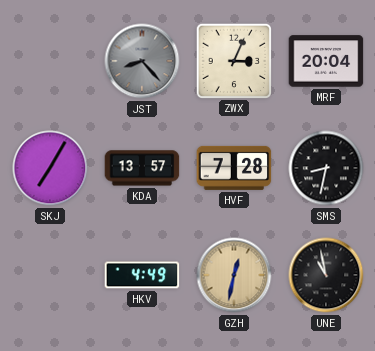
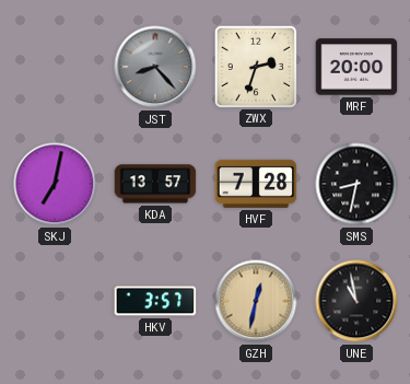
ZWX: 3:04 -> 2:33
MRF: 20:04 -> 20:00
SKJ: 7:05 -> 7:02
HKV: 4:49 -> 3:57
